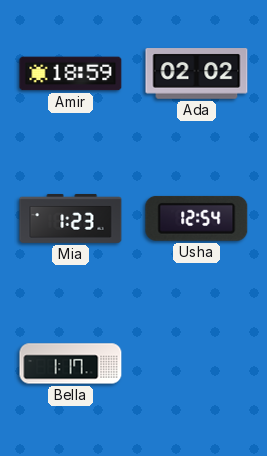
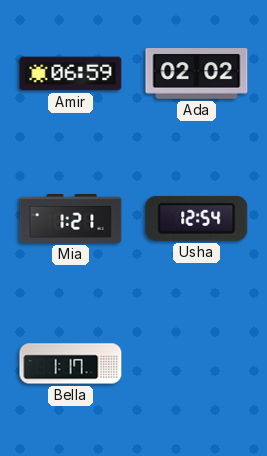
Amir: 18:59 -> 06:59
Mia: 1:23 -> 1:21
